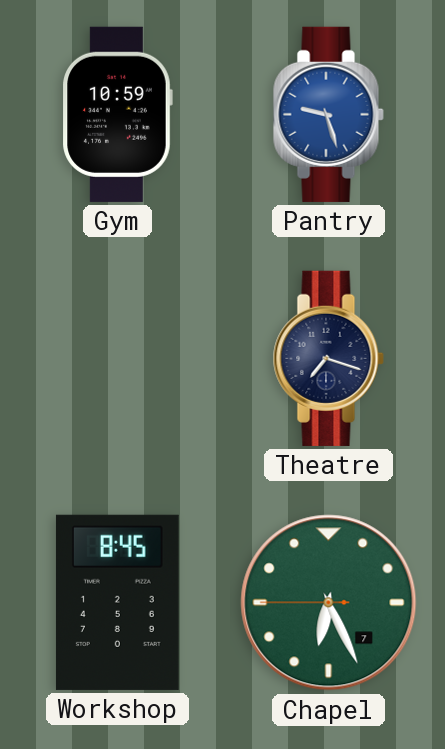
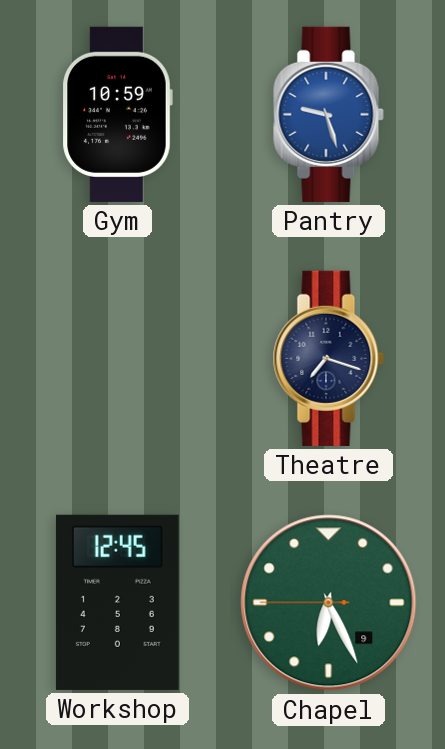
Workshop: 8:45 -> 12:45
Chapel date: 7 -> 9
